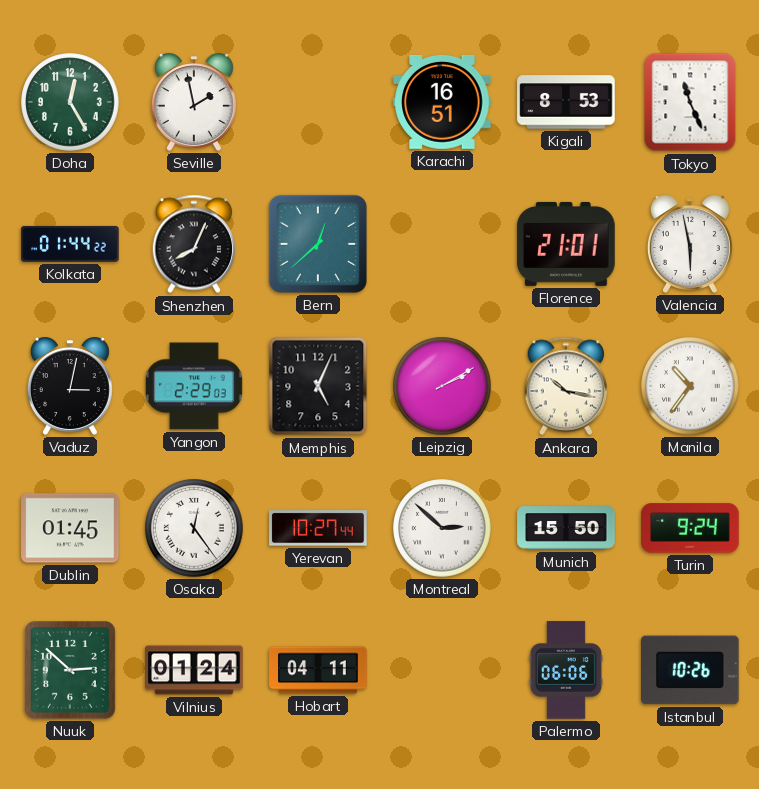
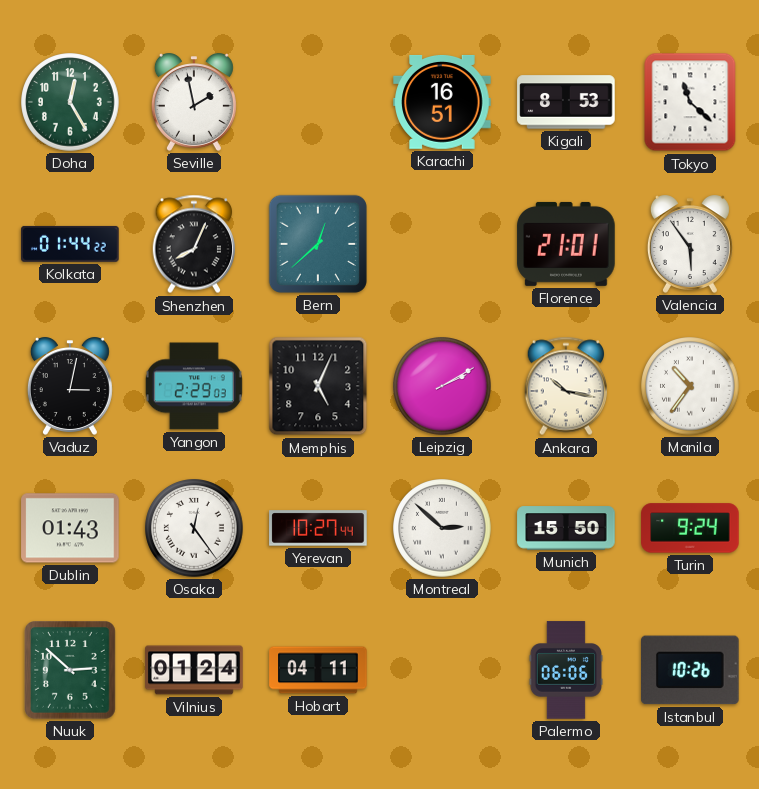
Tokyo: 11:26 -> 11:22
Valencia: 5:58 -> 5:54
Dublin: 01:45 -> 01:43
